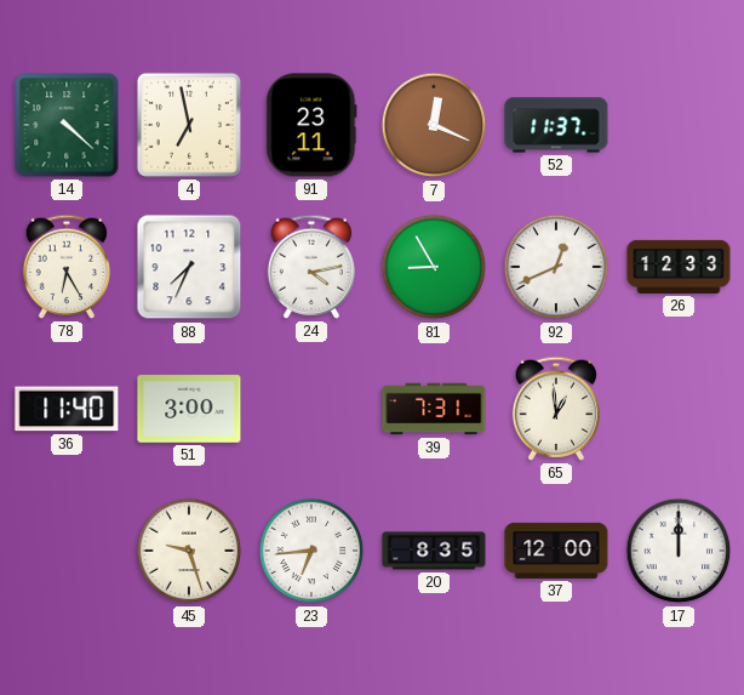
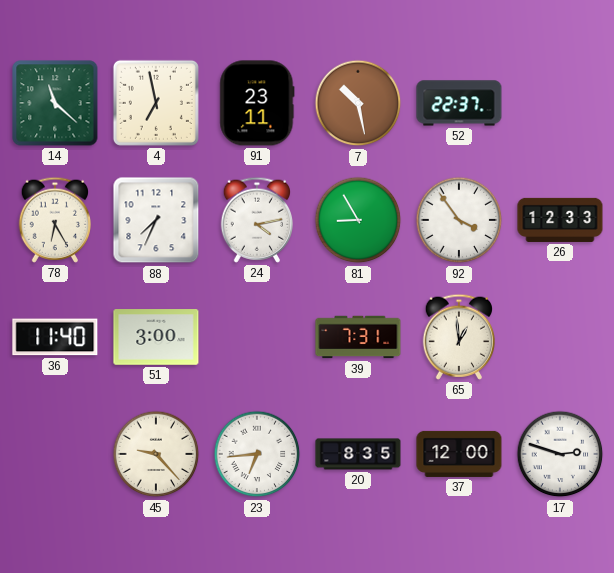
14: 4:22 -> 11:22
7: 12:19 -> 10:28
52: 11:37 -> 22:37
92: 12:41 -> 3:54
45: 9:27 -> 9:23
17: 12:00 -> 2:48
